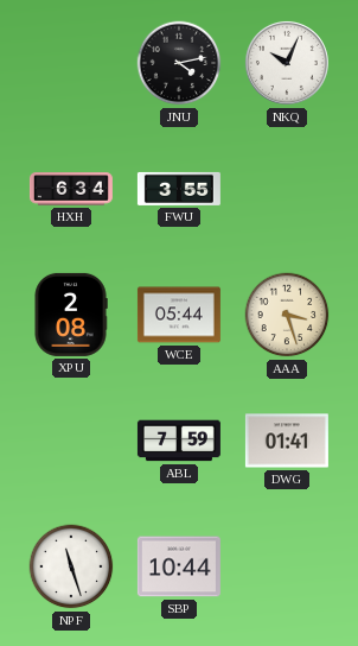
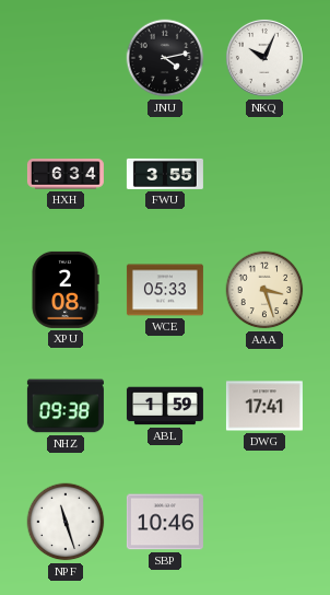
WCE: 05:44 -> 05:33
NHZ: none -> 09:38
ABL: 7:59 -> 1:59
DWG: 01:41 -> 17:41
SBP: 10:44 -> 10:46
